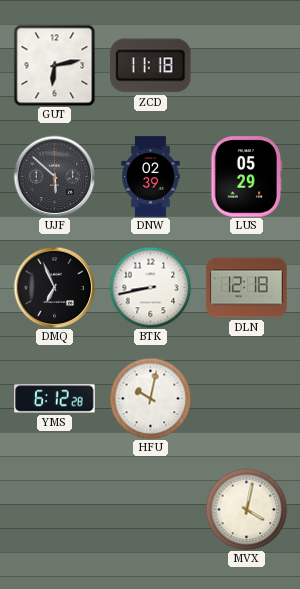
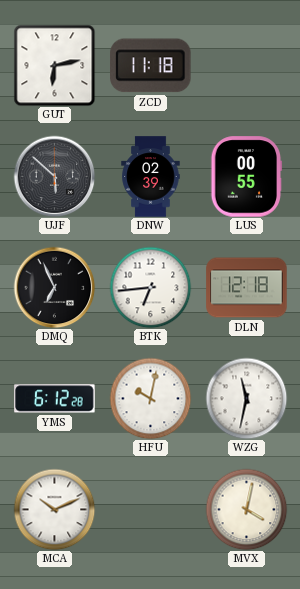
LUS: 05:29 -> 00:55
BTK: 8:43 -> 6:44
WZG: none -> 11:32
MCA: none -> 10:11
